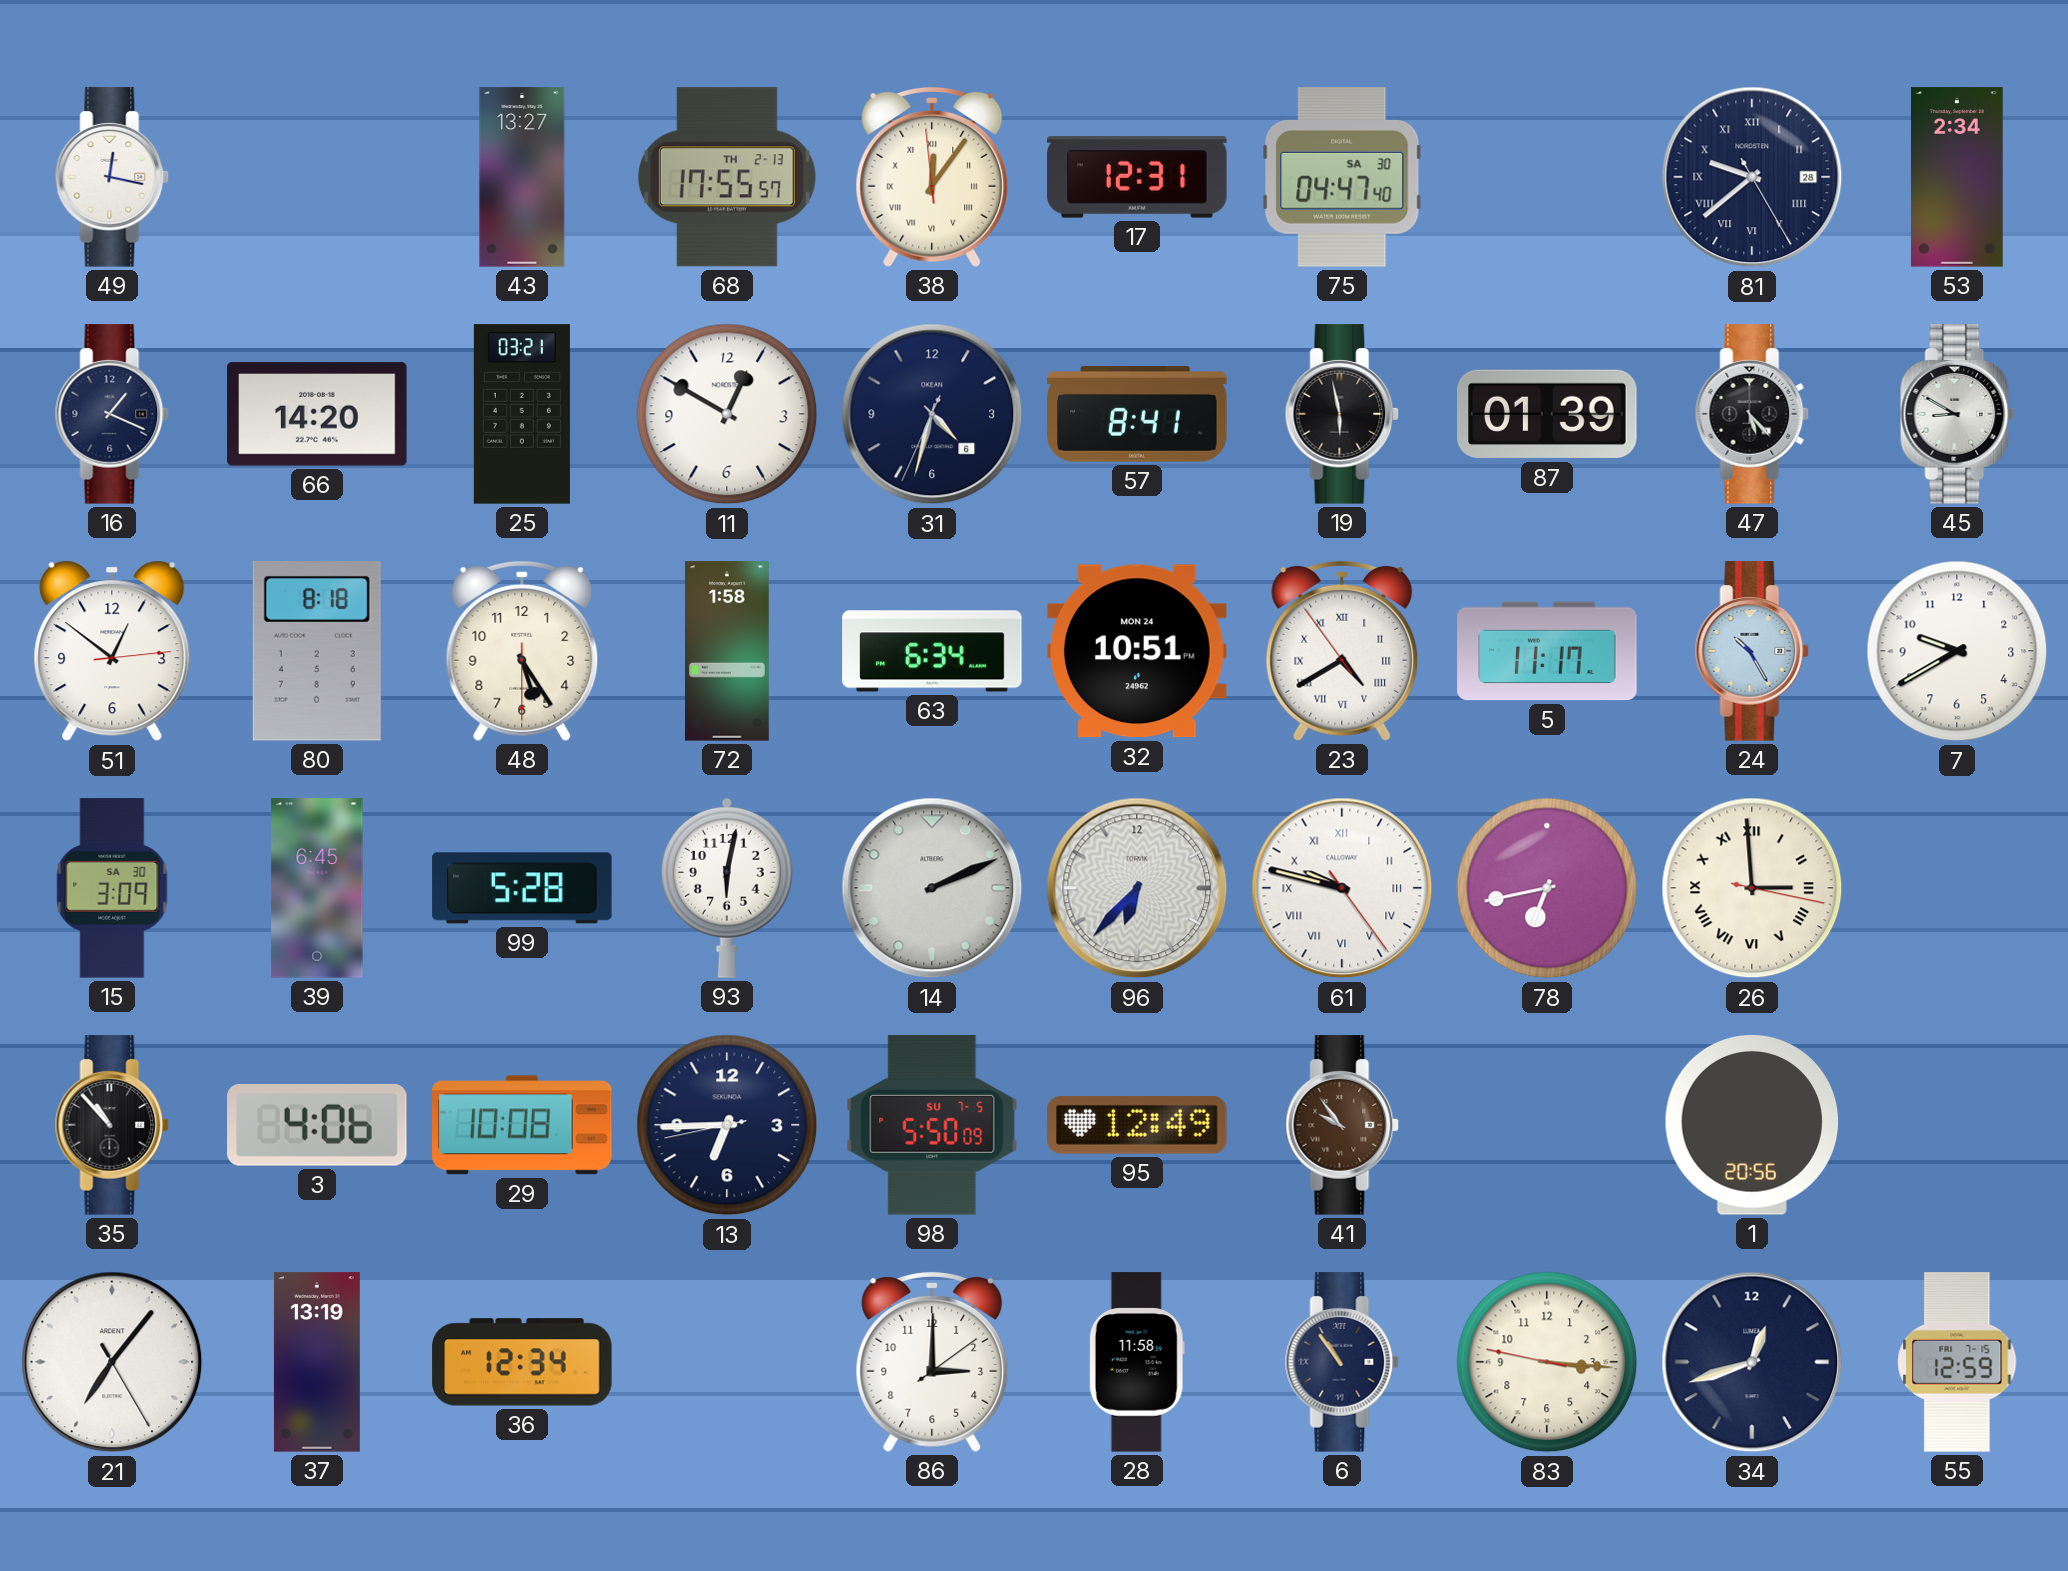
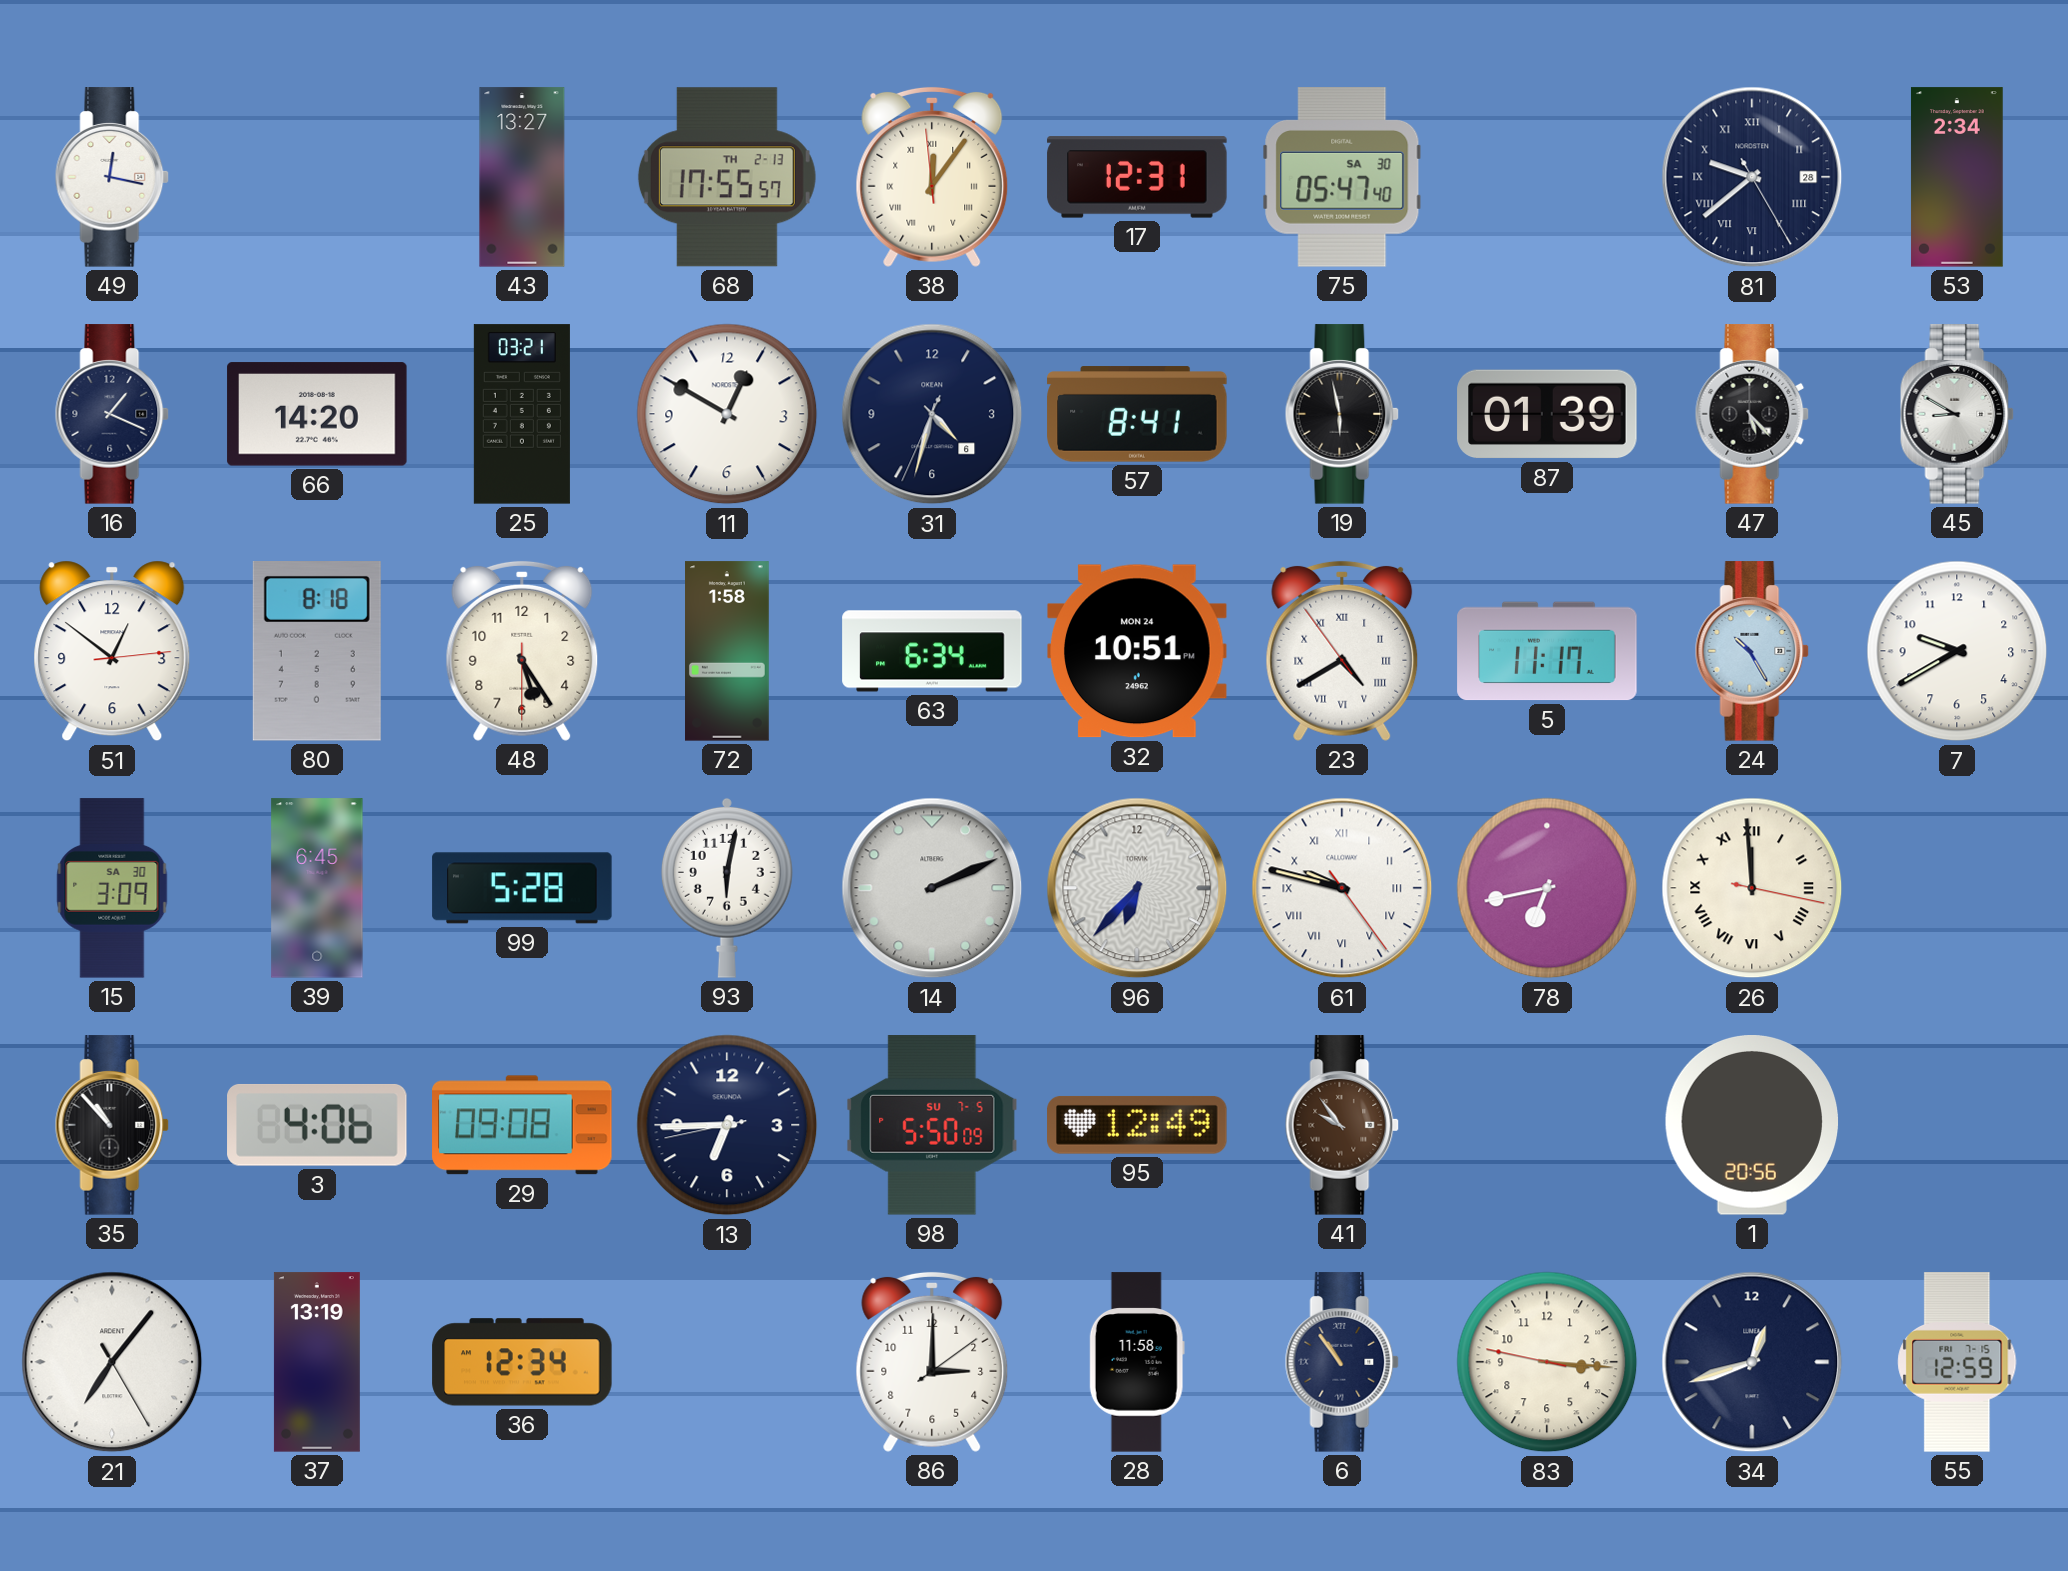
75: 04:47 -> 05:47
26: 2:59 -> 11:59
29: 10:08 -> 09:08
